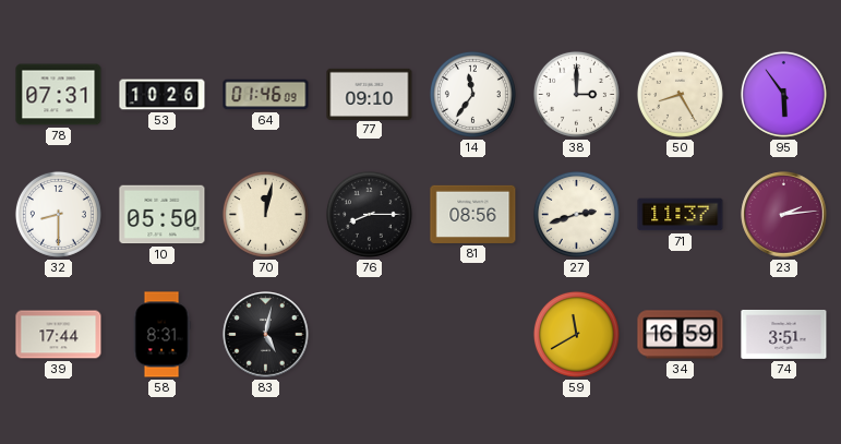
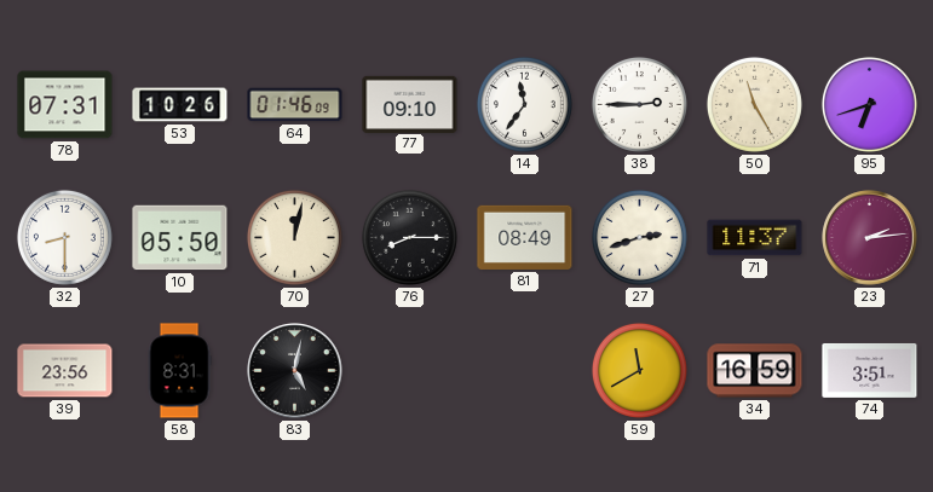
38: 3:00 -> 2:45
50: 8:25 -> 11:25
95: 5:54 -> 6:42
81: 08:56 -> 08:49
39: 17:44 -> 23:56
